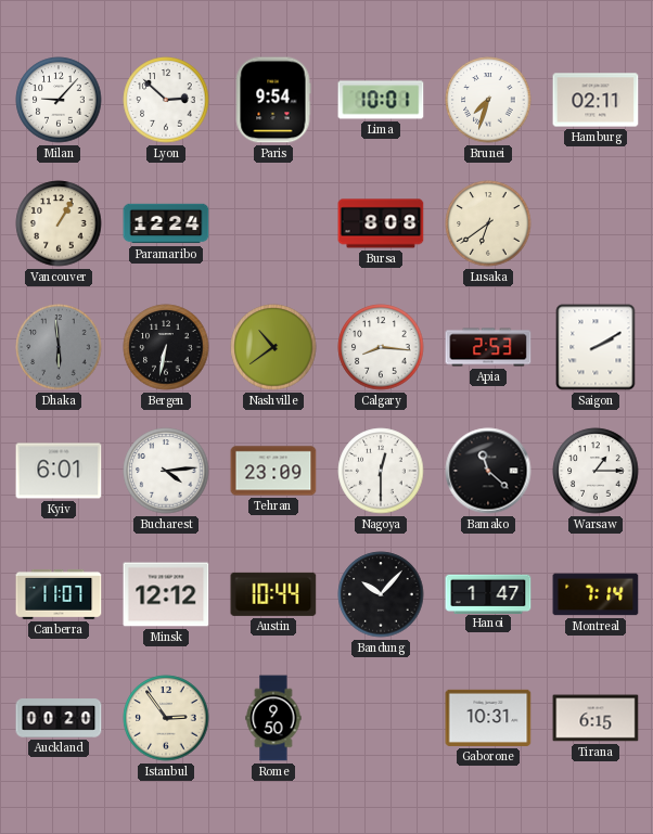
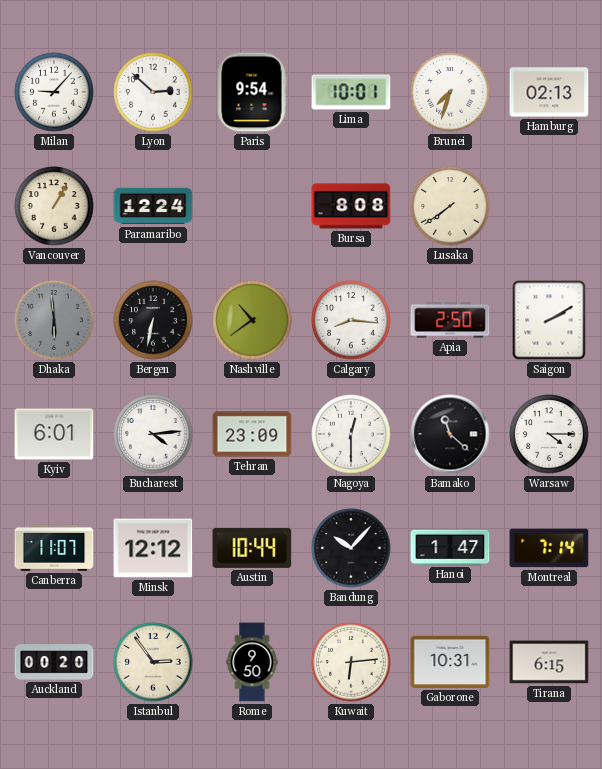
Hamburg: 02:11 -> 02:13
Lusaka: 6:39 -> 7:39
Apia: 2:53 -> 2:50
Warsaw: 1:15 -> 4:15
Kuwait: none -> 6:14
